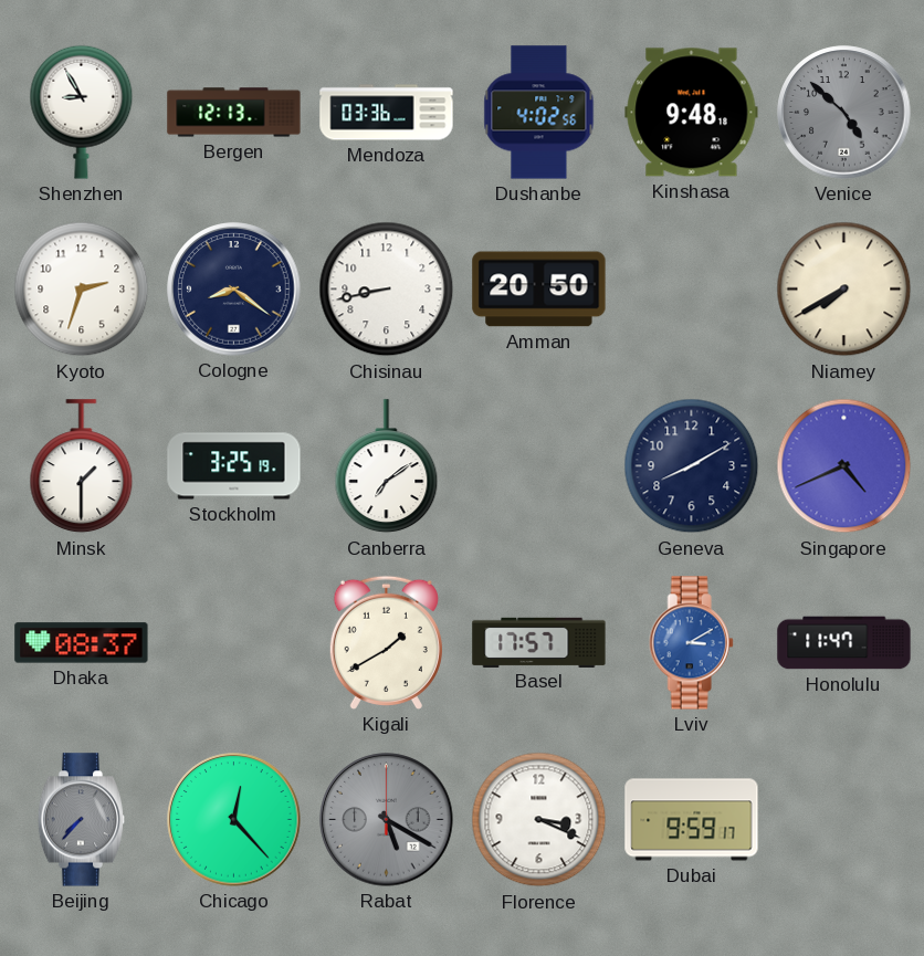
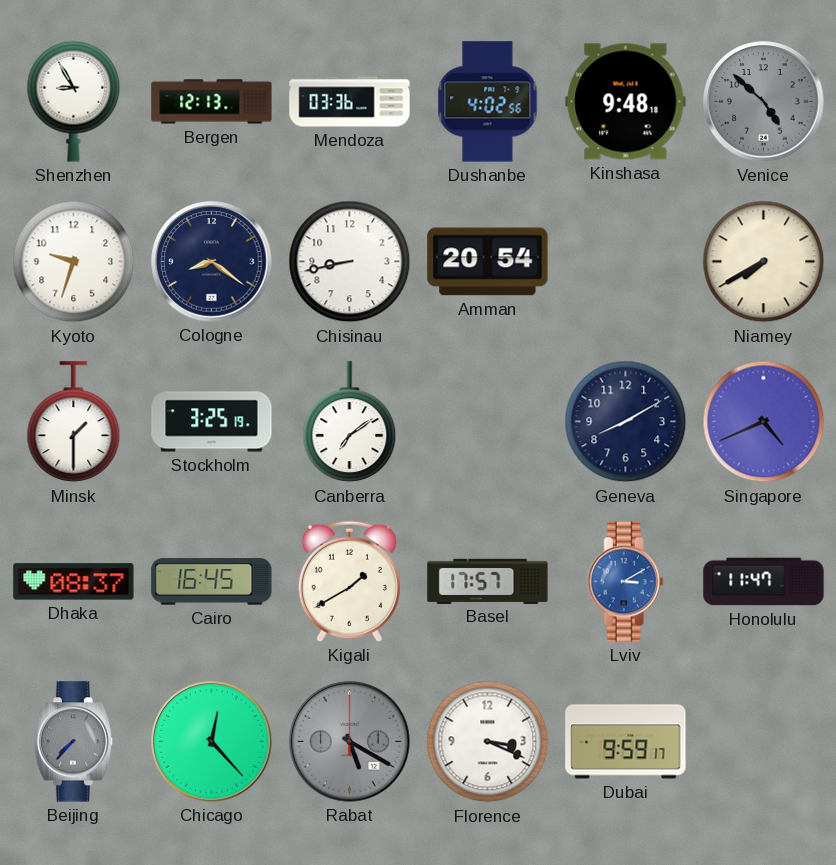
Kyoto: 2:33 -> 9:33
Amman: 20:50 -> 20:54
Cairo: none -> 16:45
